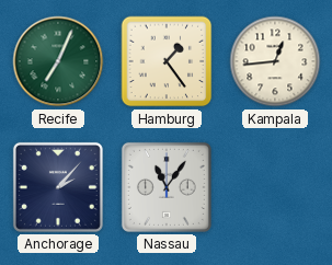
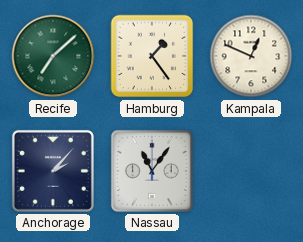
Recife: 7:04 -> 7:08
Kampala: 12:44 -> 12:49
